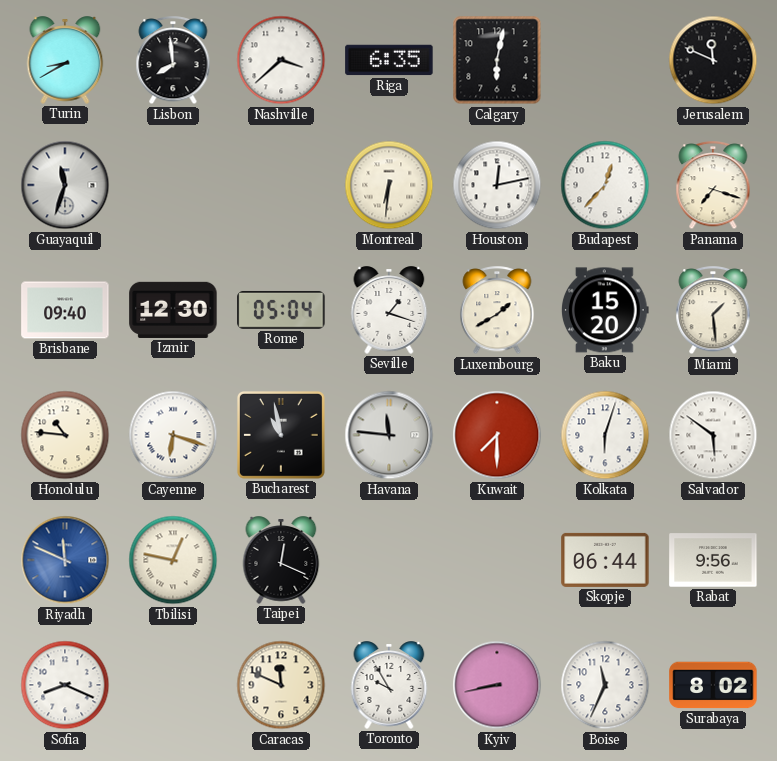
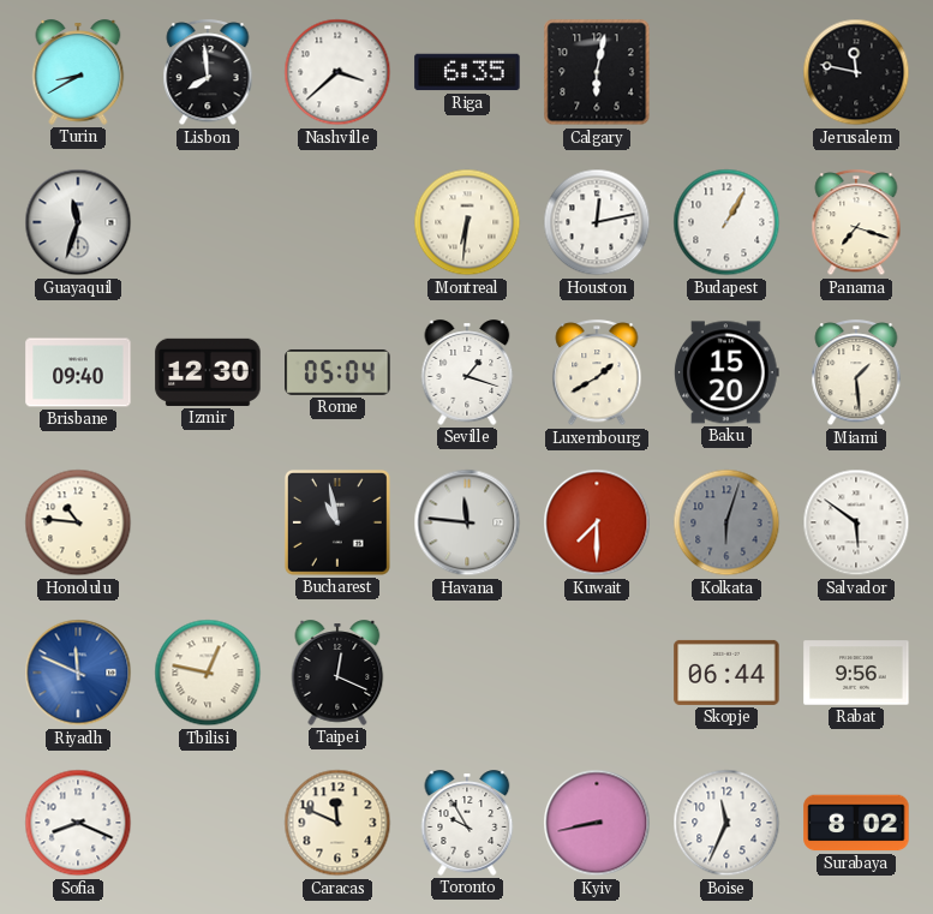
Jerusalem: 11:49 -> 11:47
Budapest: 12:37 -> 1:05
Cayenne: 6:18 -> none
Kolkata dial: white -> grey
